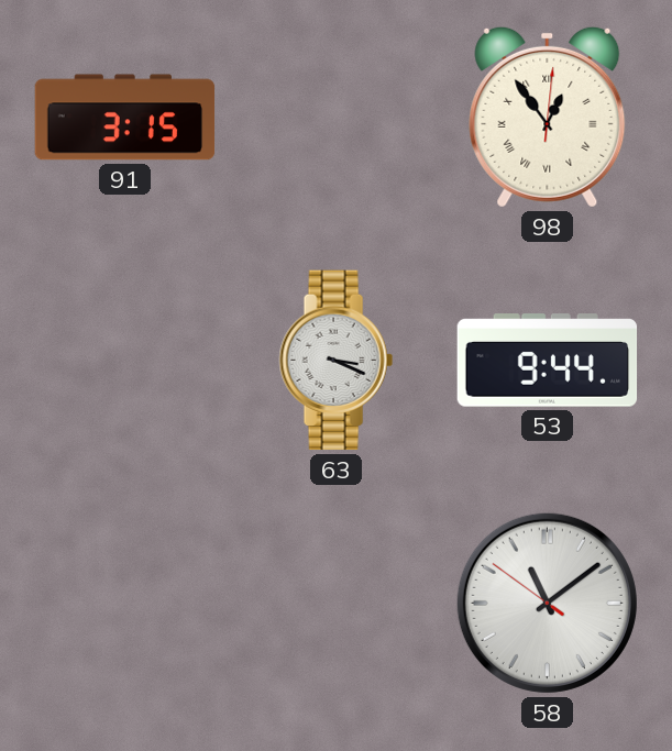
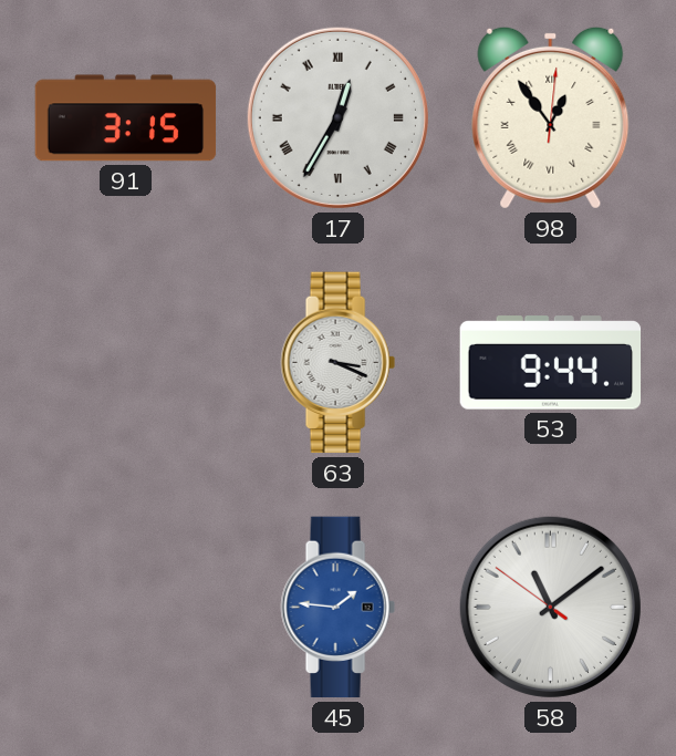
17: none -> 12:35
45: none -> 1:46
